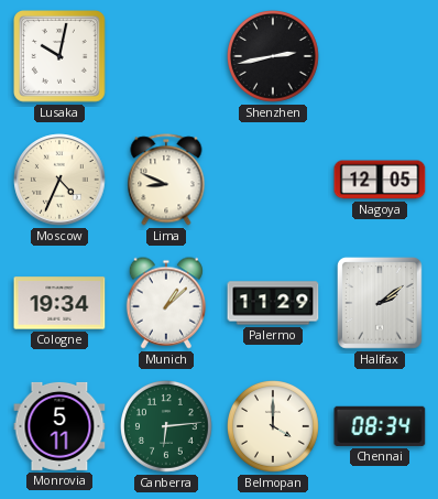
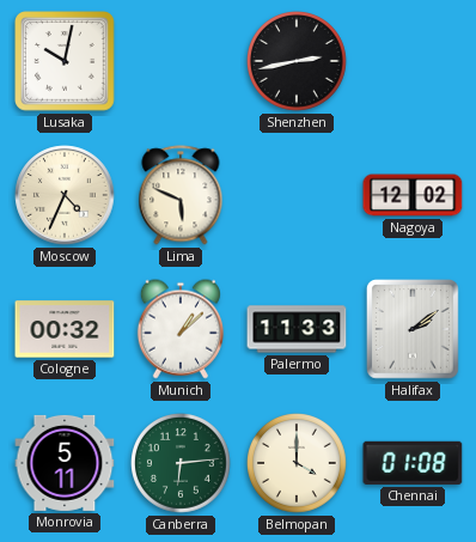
Lima: 8:49 -> 5:49
Nagoya: 12:05 -> 12:02
Cologne: 19:34 -> 00:32
Palermo: 11:29 -> 11:33
Chennai: 08:34 -> 01:08
